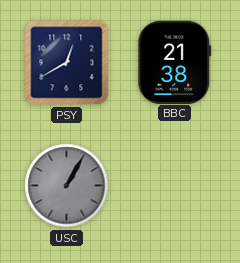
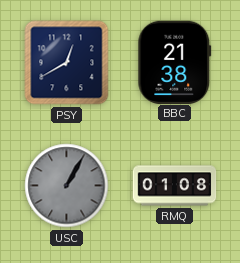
RMQ: none -> 01:08
